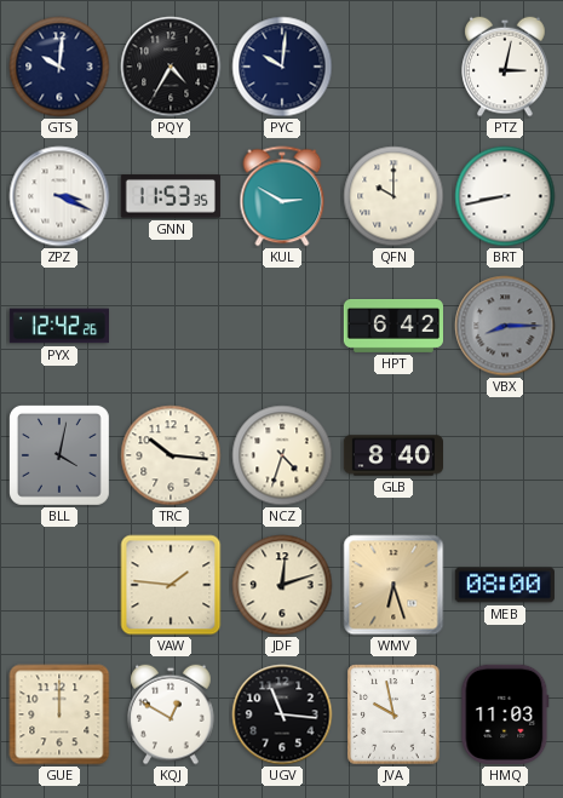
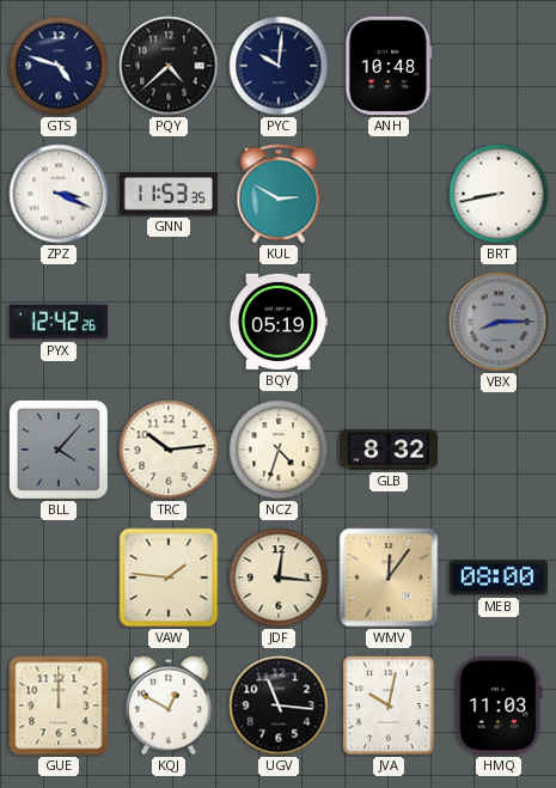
GTS: 10:01 -> 4:48
PQY: 4:35 -> 4:38
ANH: none -> 10:48
PTZ: 3:02 -> none
QFN: 10:00 -> none
BQY: none -> 05:19
HPT: 6:42 -> none
BLL: 4:02 -> 4:07
TRC: 10:16 -> 10:14
GLB: 8:40 -> 8:32
JDF: 12:12 -> 12:16
WMV: 6:27 -> 12:06
JVA: 9:58 -> 10:02
